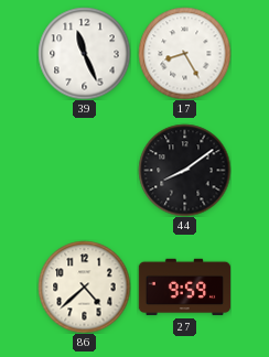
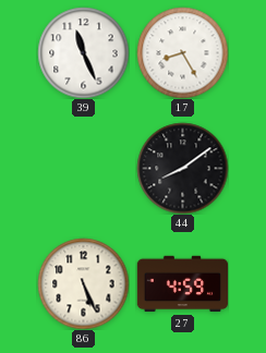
86: 4:38 -> 5:26
27: 9:59 -> 4:59
